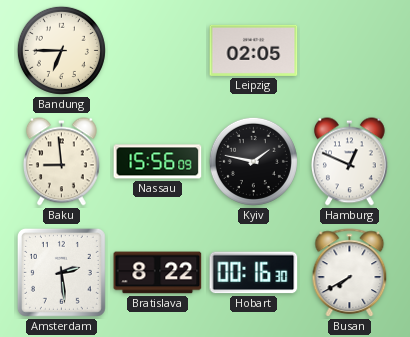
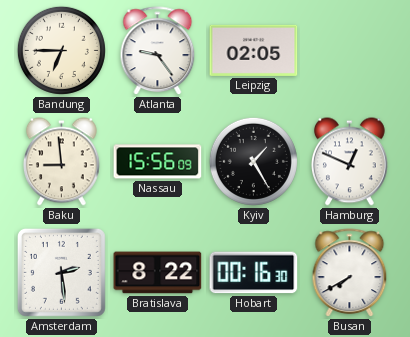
Atlanta: none -> 9:24
Kyiv: 1:47 -> 1:25
